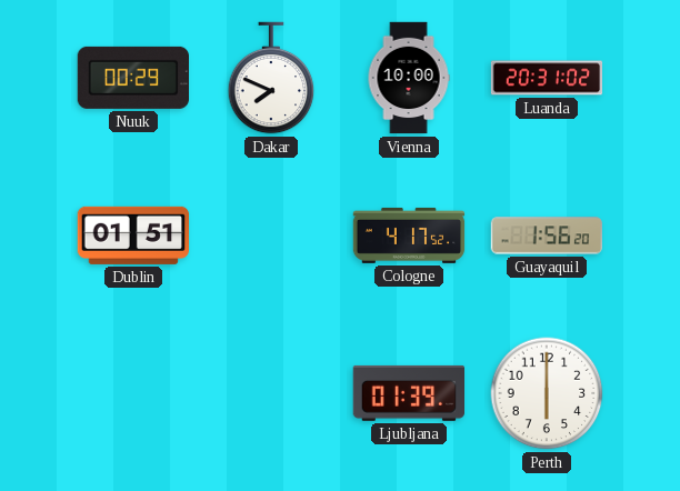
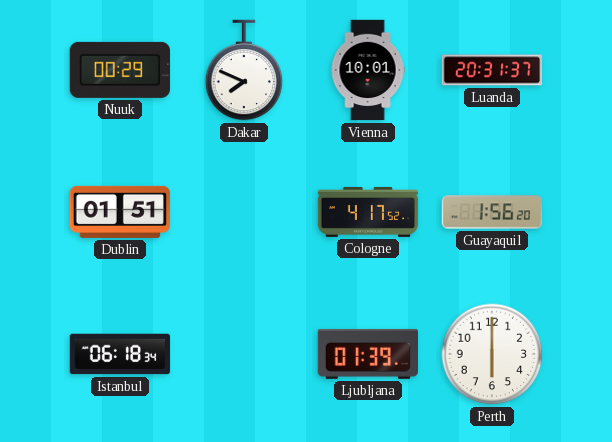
Vienna: 10:00 -> 10:01
Luanda: 20:31:02 -> 20:31:37
Istanbul: none -> 06:18
